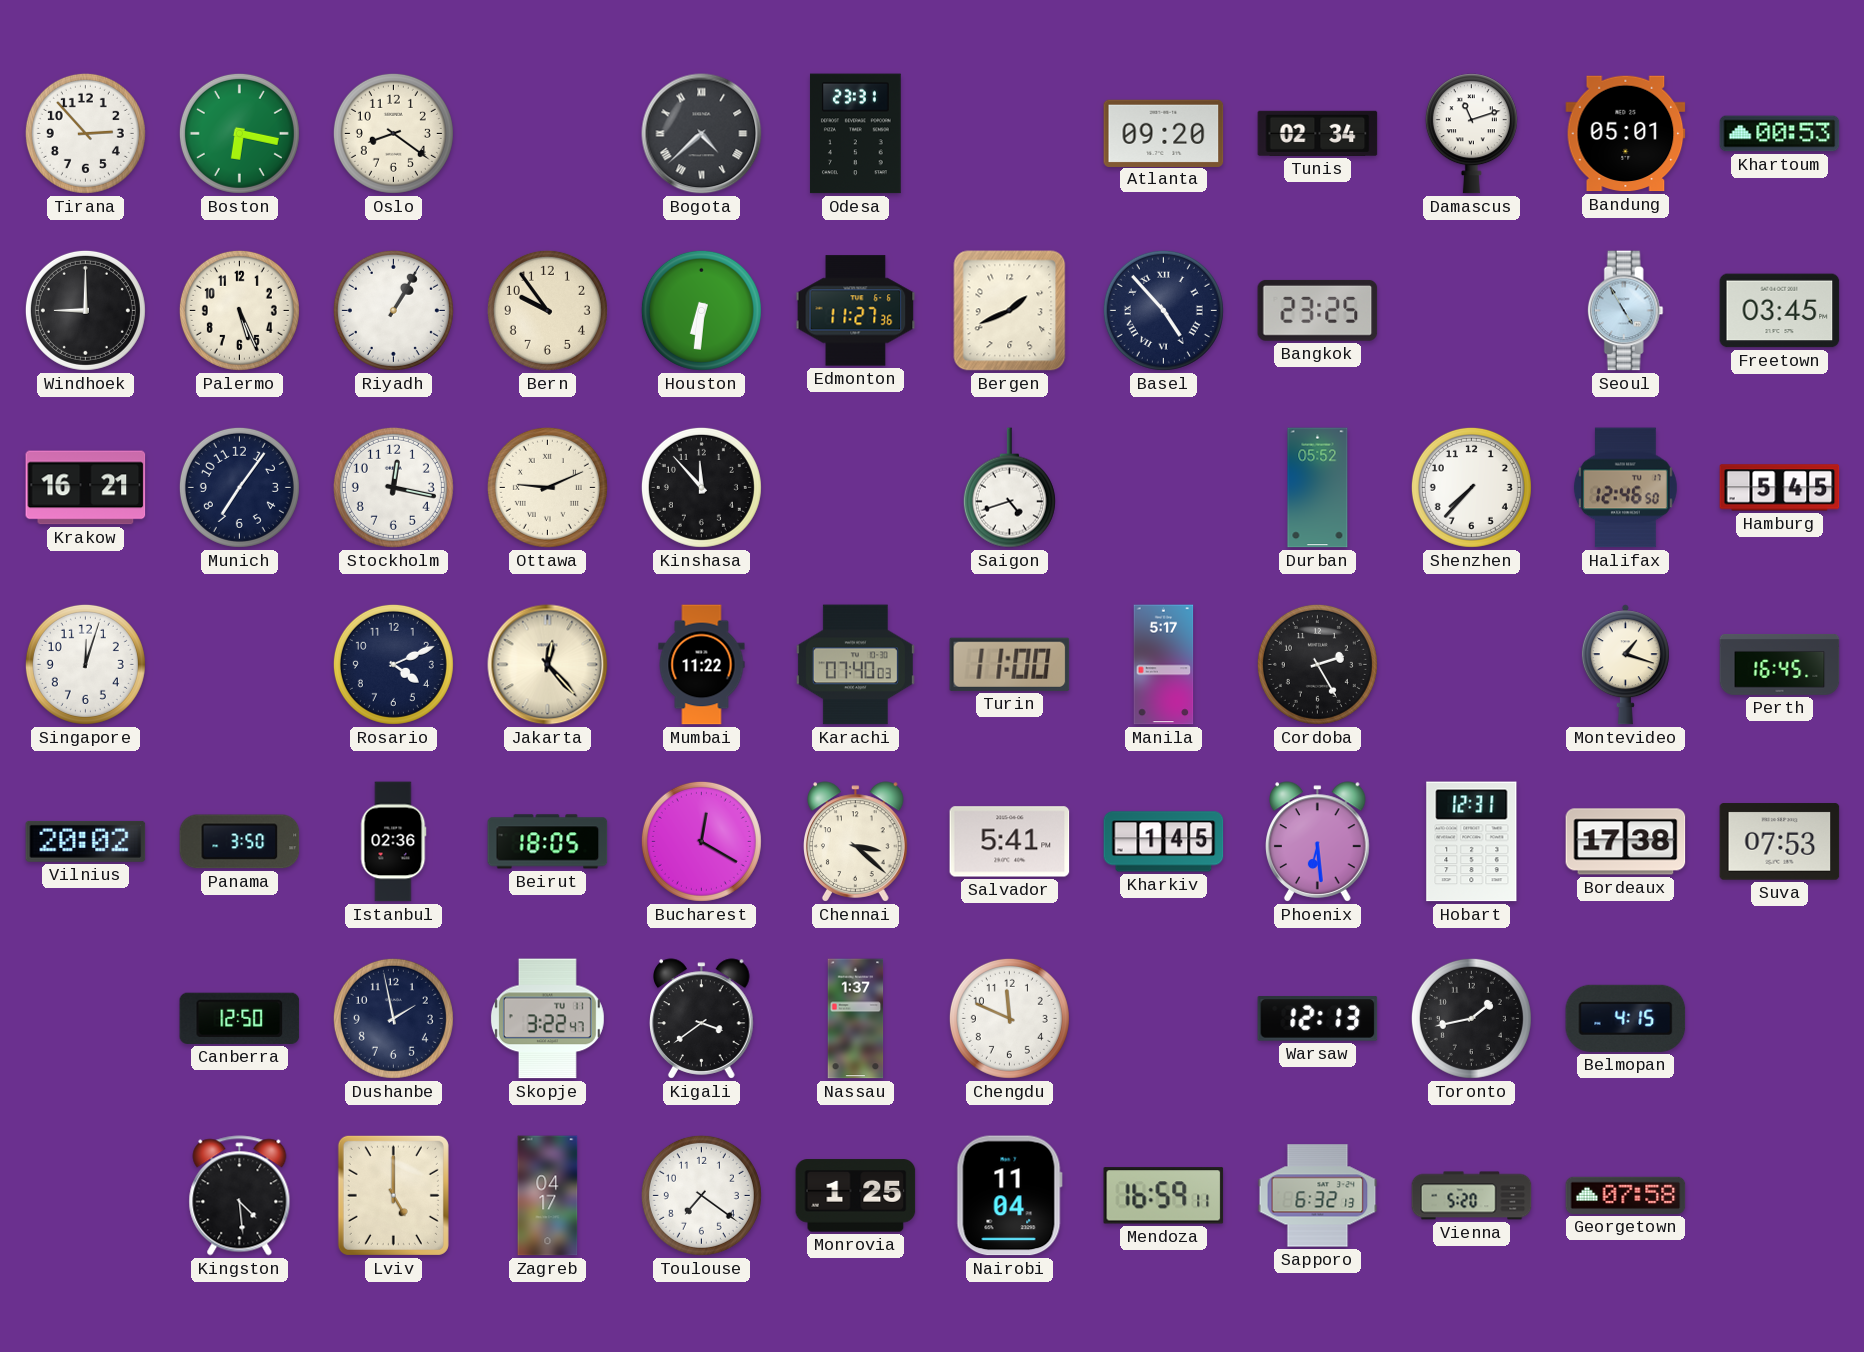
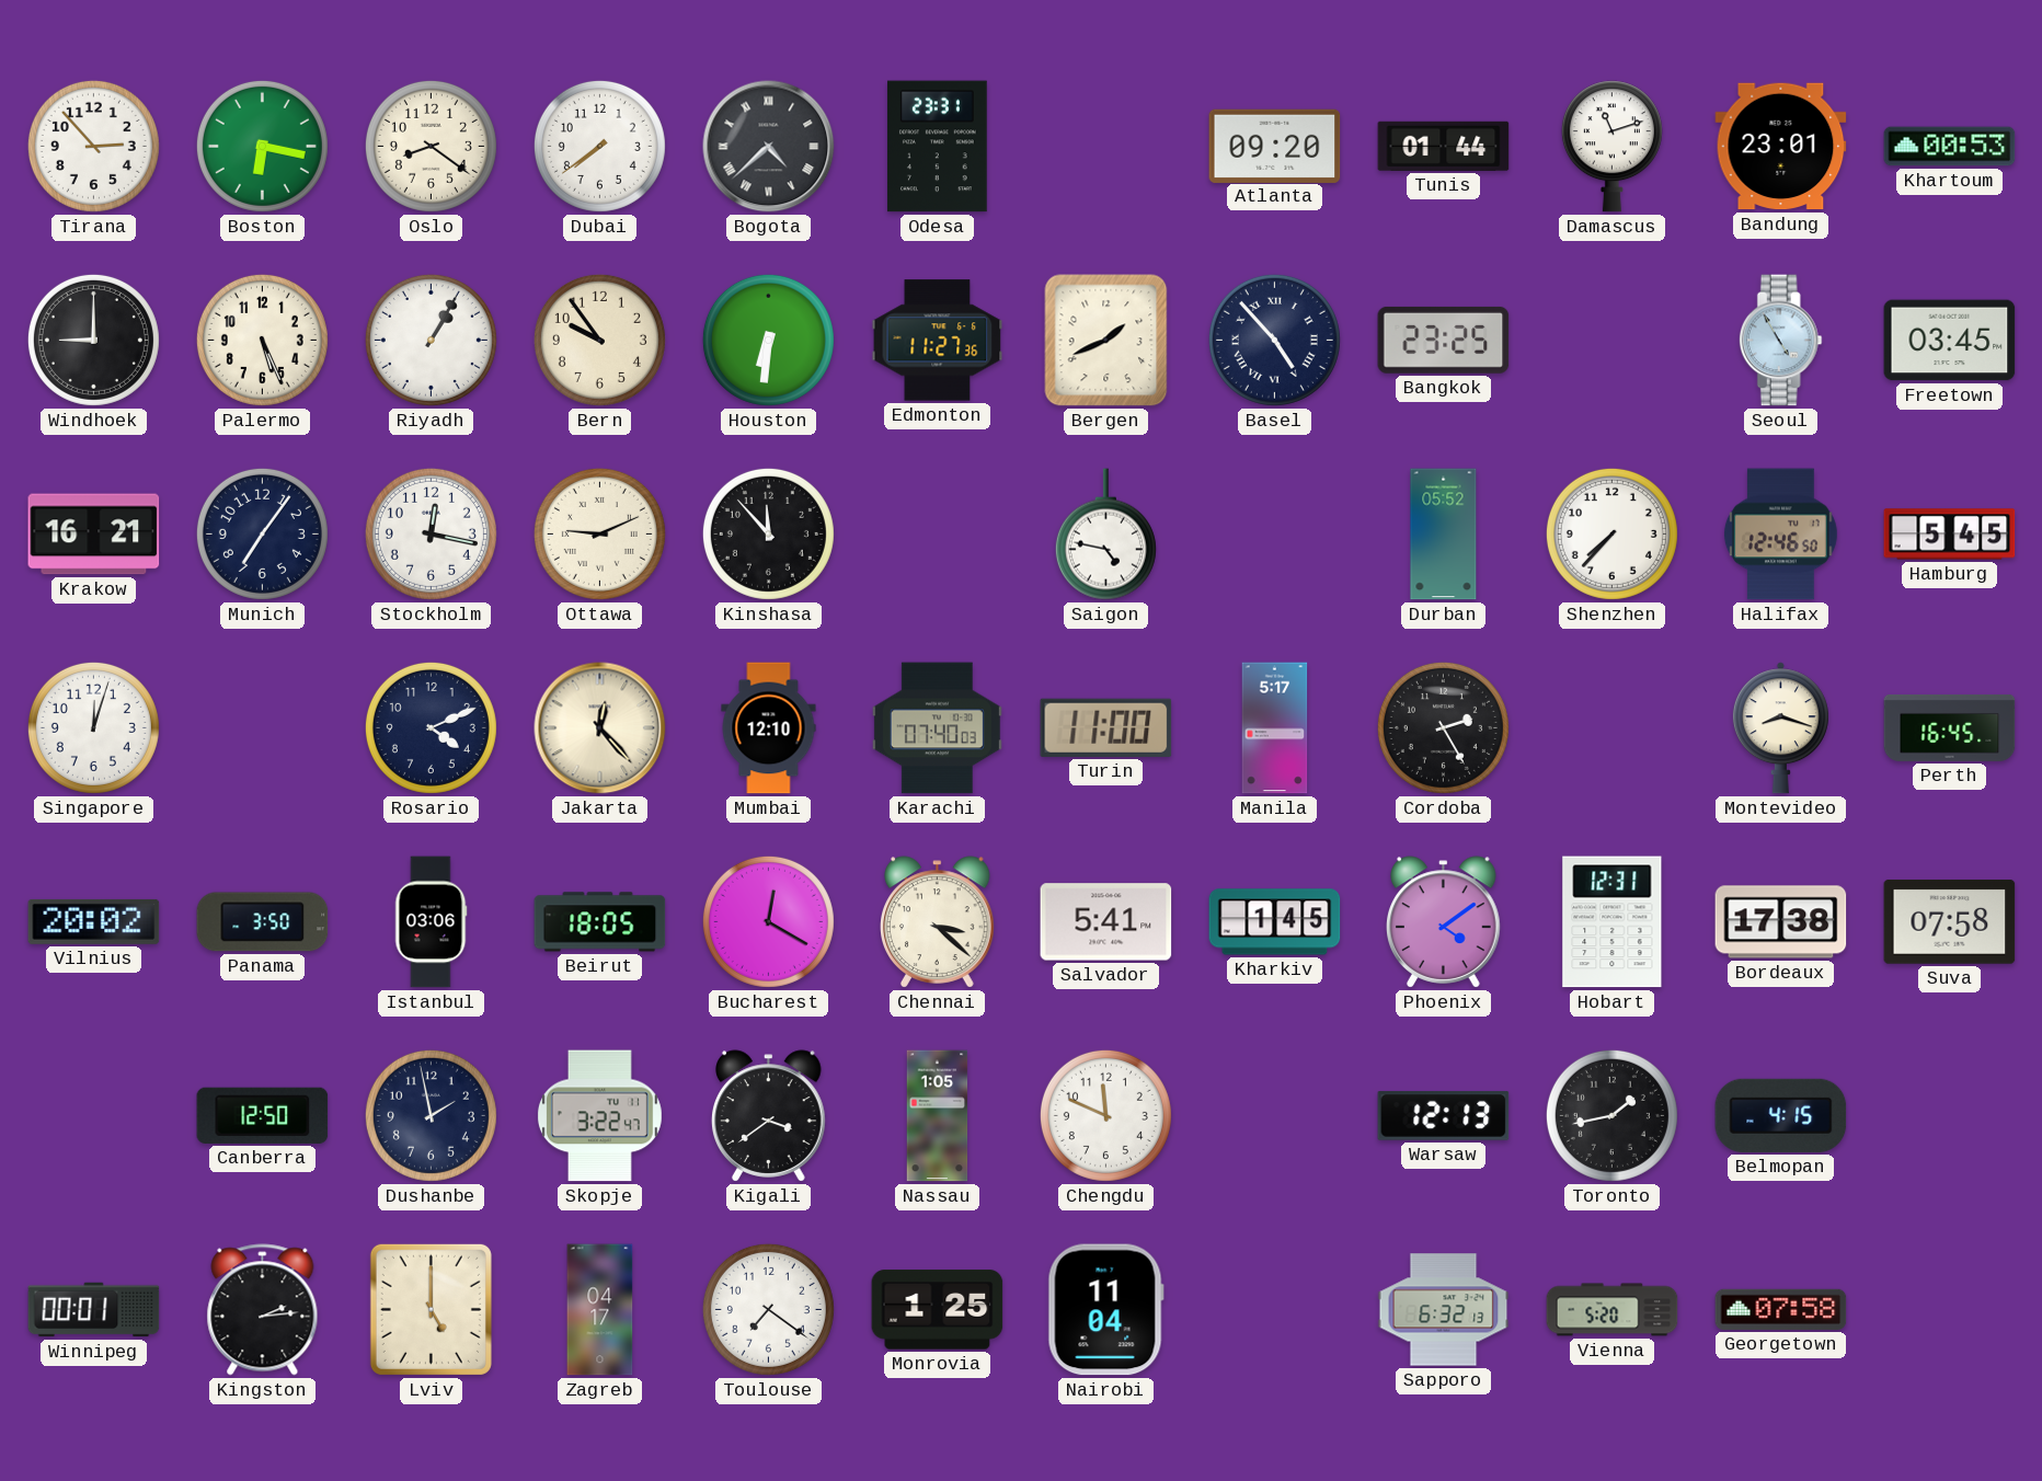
Dubai: none -> 7:39
Tunis: 02:34 -> 01:44
Bandung: 05:01 -> 23:01
Saigon: 4:42 -> 4:47
Mumbai: 11:22 -> 12:10
Montevideo: 1:18 -> 8:18
Istanbul: 02:36 -> 03:06
Phoenix: 6:29 -> 4:09
Suva: 07:53 -> 07:58
Nassau: 1:37 -> 1:05
Winnipeg: none -> 00:01
Kingston: 4:29 -> 2:14
Mendoza: 16:59 -> none
